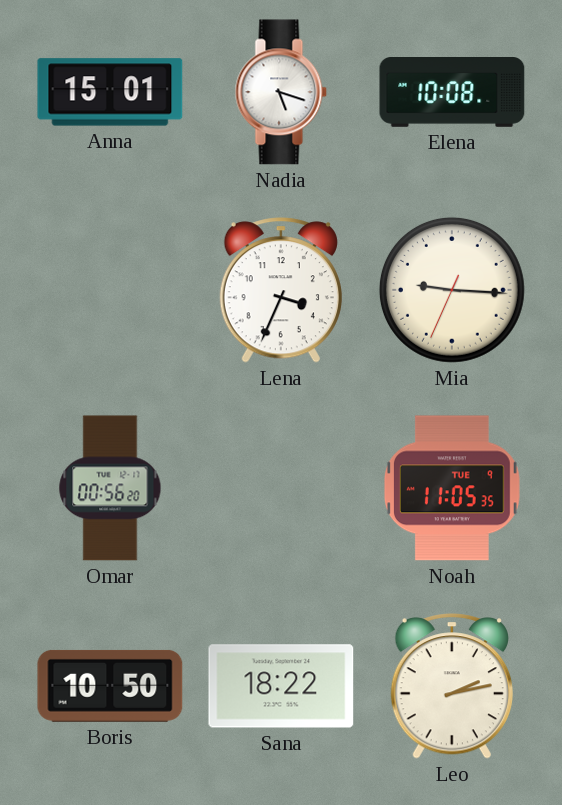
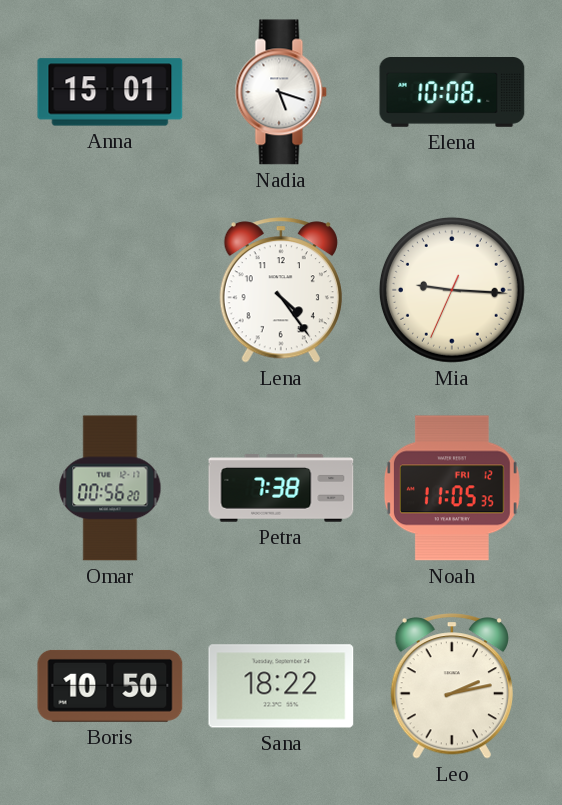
Lena: 3:34 -> 4:24
Petra: none -> 7:38
Noah date: TUE 9 -> FRI 12
